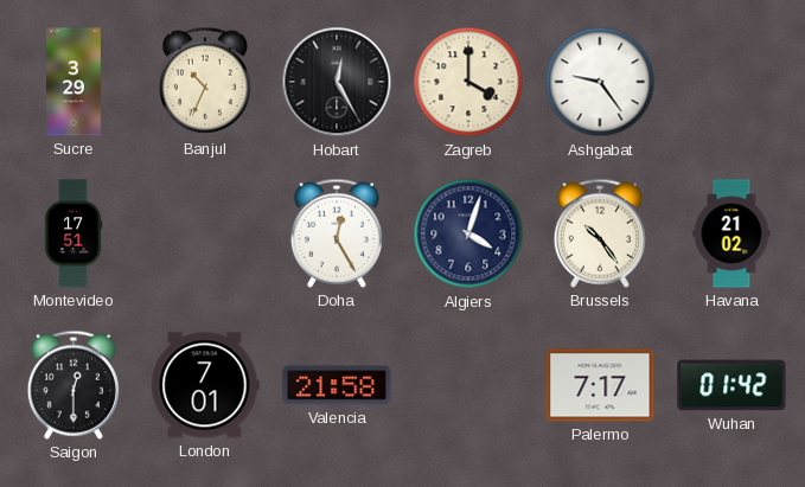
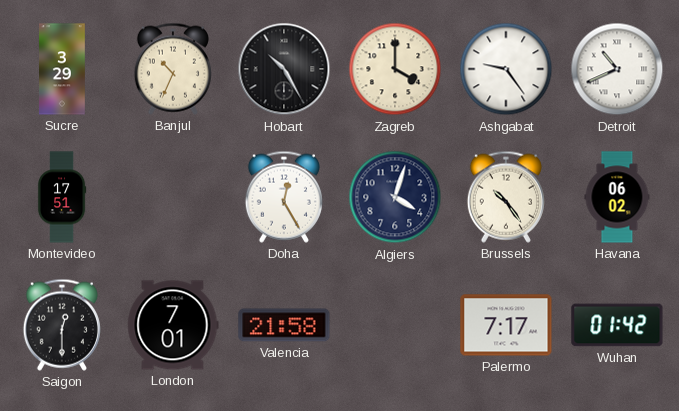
Hobart: 12:25 -> 10:25
Detroit: none -> 10:41
Havana: 21:02 -> 06:02
